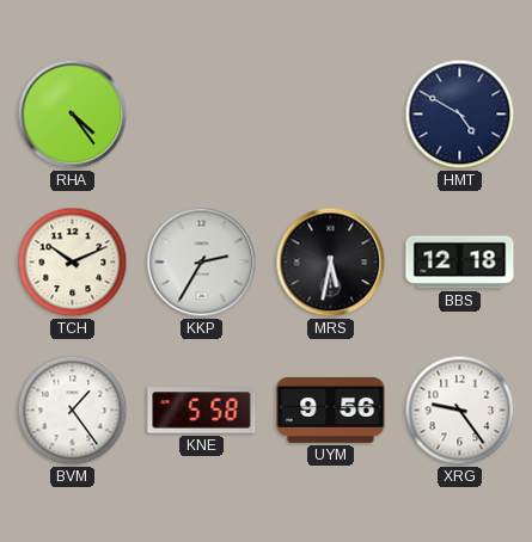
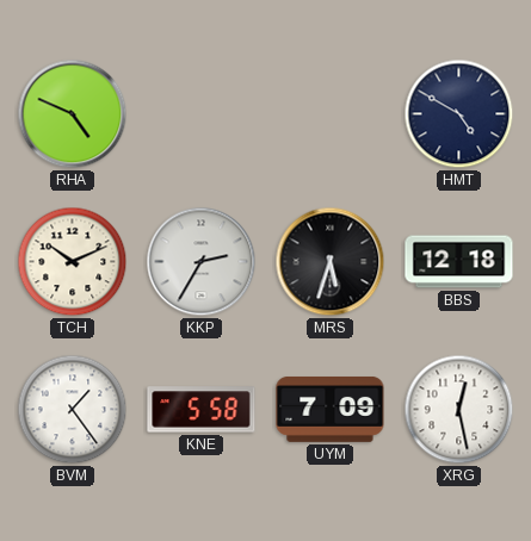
RHA: 4:24 -> 4:49
MRS: 5:32 -> 5:33
UYM: 9:56 -> 7:09
XRG: 9:24 -> 12:28
